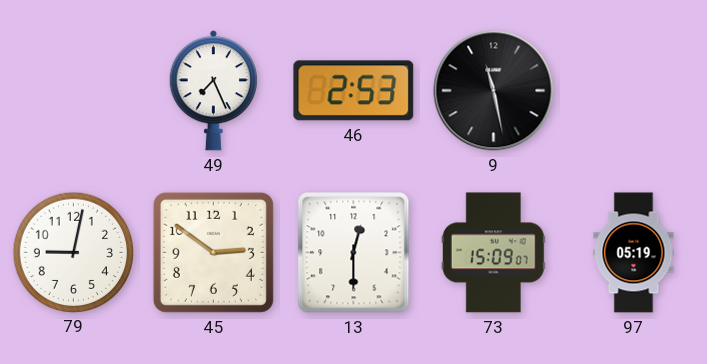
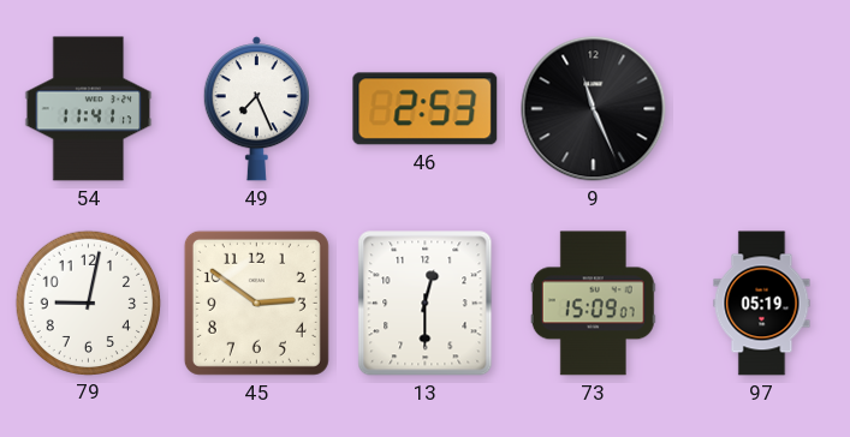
54: none -> 11:41
9: 11:28 -> 11:26
